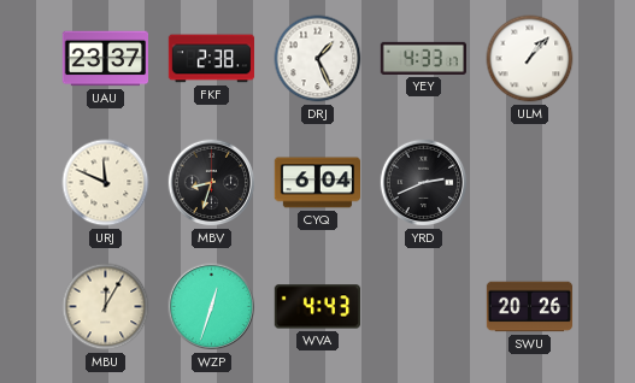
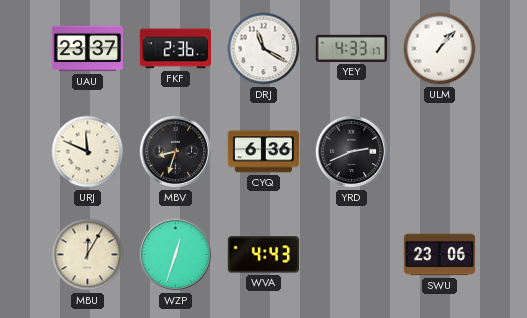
FKF: 2:38 -> 2:36
DRJ: 1:26 -> 11:20
CYQ: 6:04 -> 6:36
SWU: 20:26 -> 23:06
